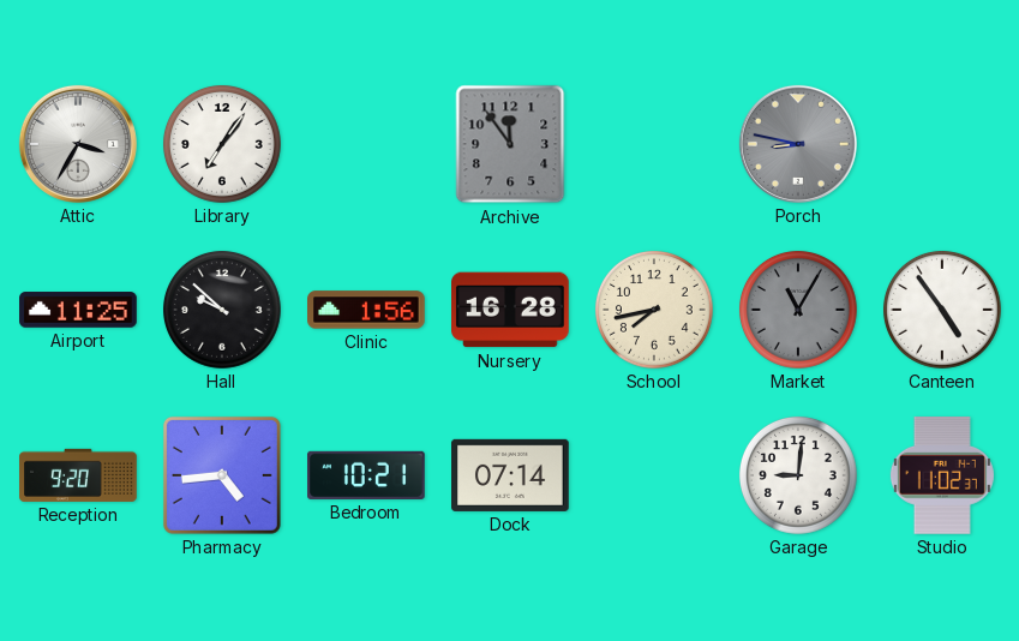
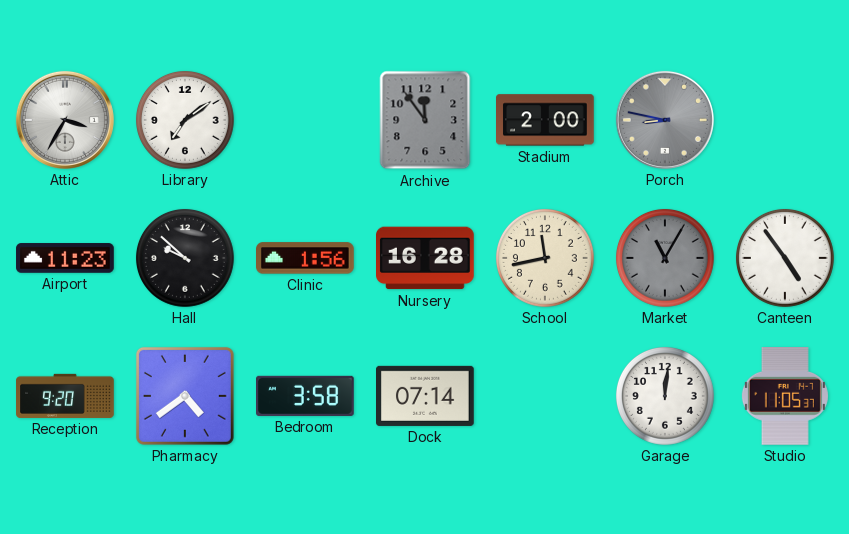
Library: 7:06 -> 7:09
Stadium: none -> 2:00
Airport: 11:25 -> 11:23
School: 7:43 -> 11:43
Pharmacy: 4:44 -> 4:39
Bedroom: 10:21 -> 3:58
Garage: 9:01 -> 12:01
Studio: 11:02 -> 11:05
